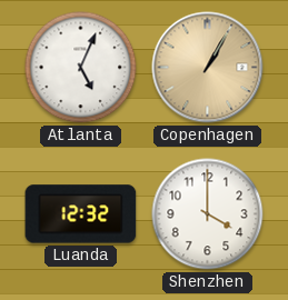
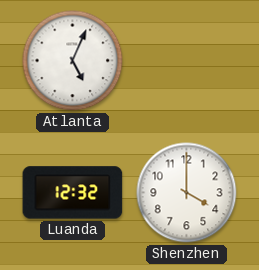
Copenhagen: 1:05 -> none
